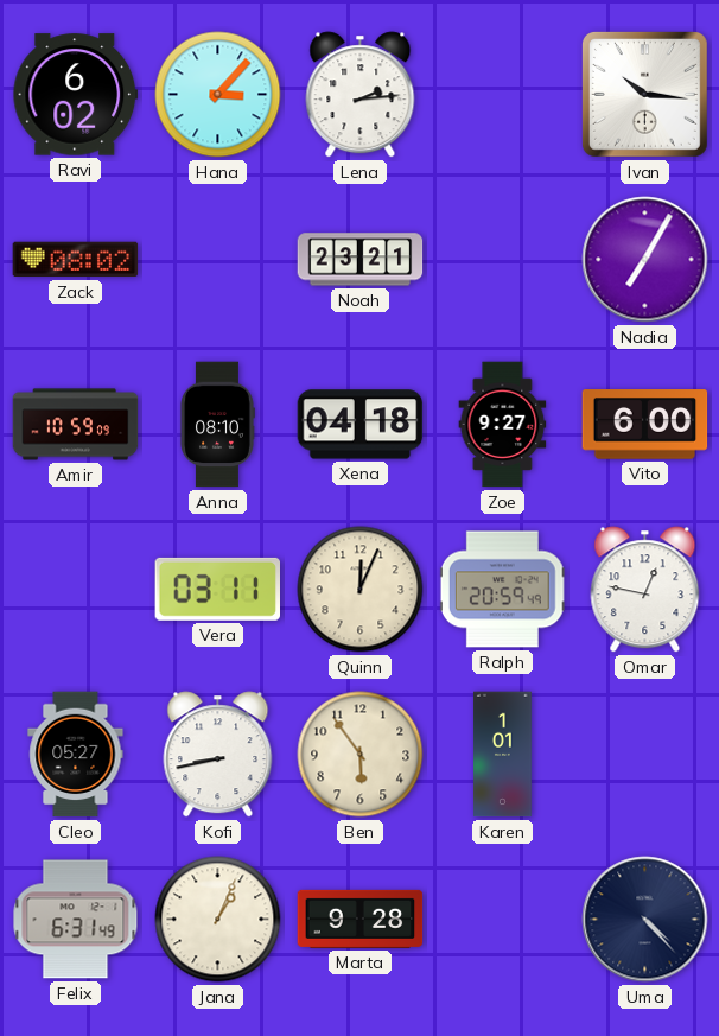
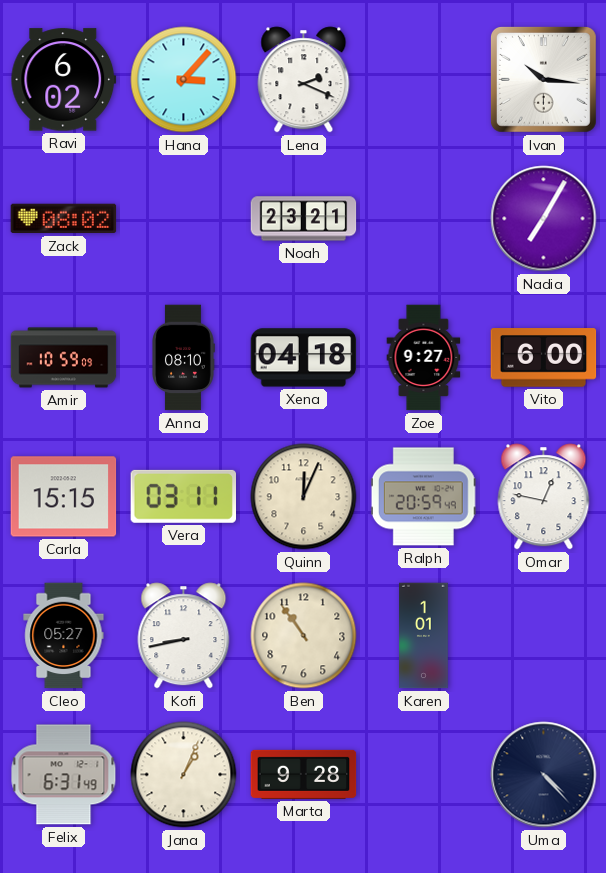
Lena: 2:14 -> 2:19
Carla: none -> 15:15
Ben: 5:54 -> 10:54
